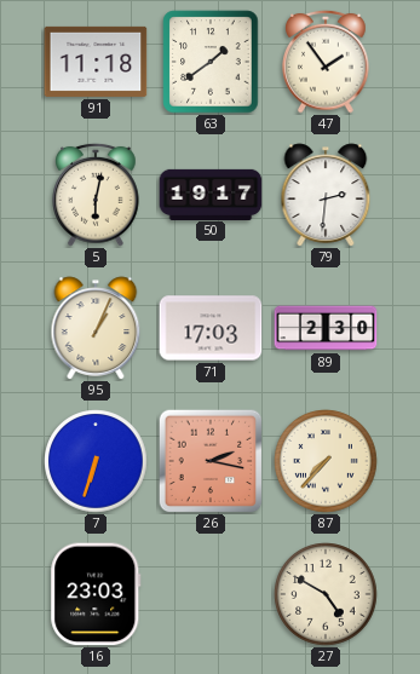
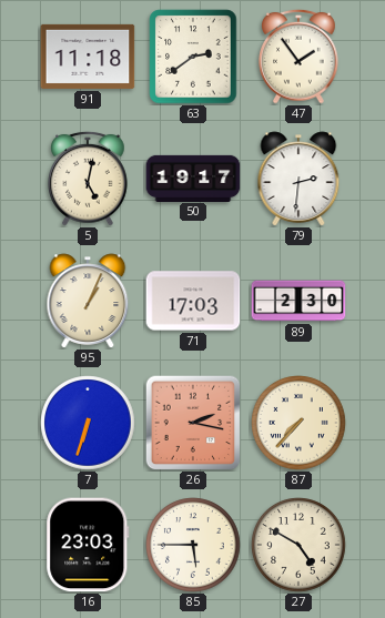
63: 1:39 -> 2:39
5: 6:02 -> 5:02
85: none -> 5:45
